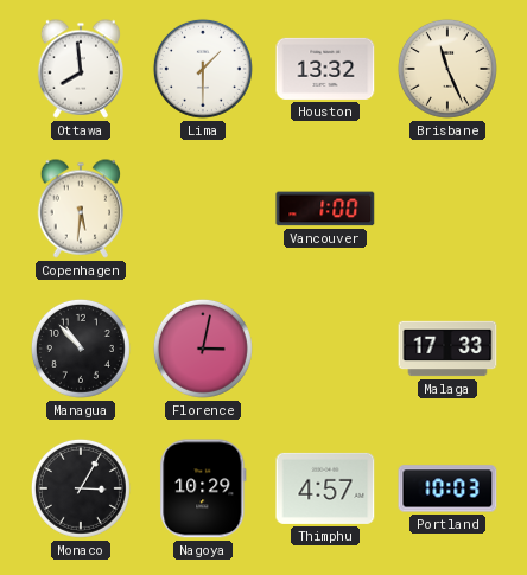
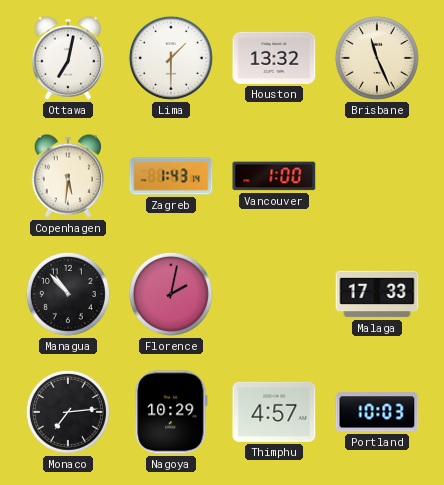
Ottawa: 7:59 -> 7:02
Zagreb: none -> 1:43
Florence: 3:02 -> 2:02
Monaco: 3:05 -> 7:14
